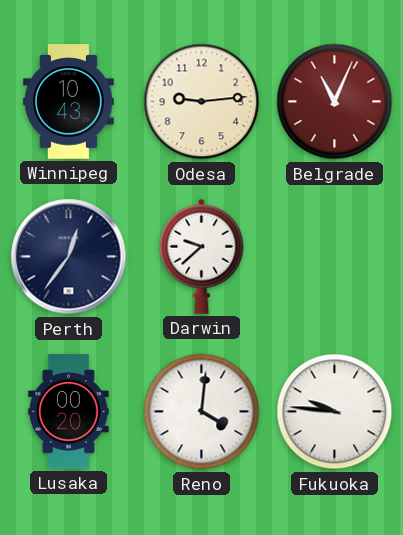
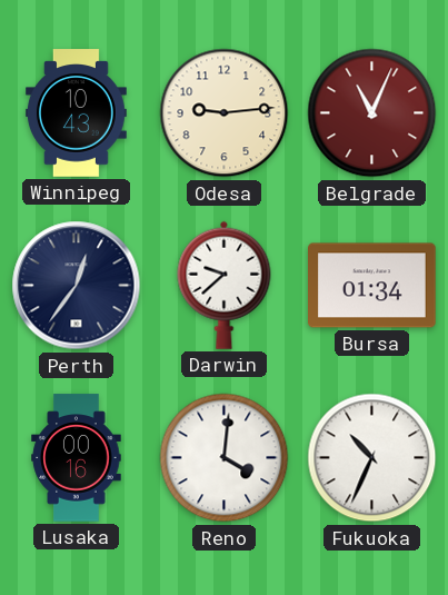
Bursa: none -> 01:34
Lusaka: 00:20 -> 00:16
Fukuoka: 9:46 -> 10:34
